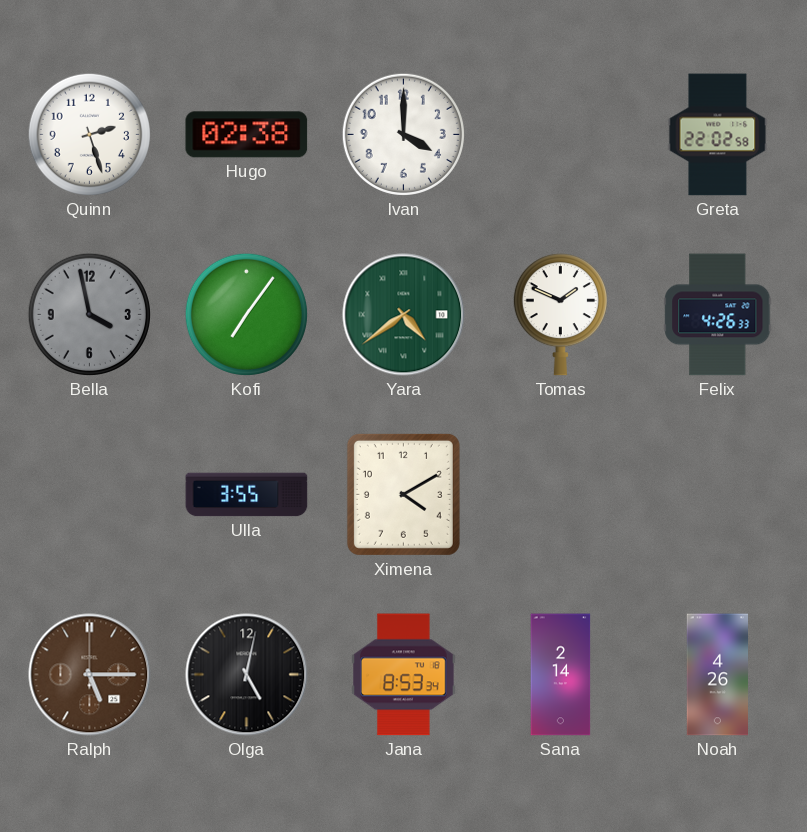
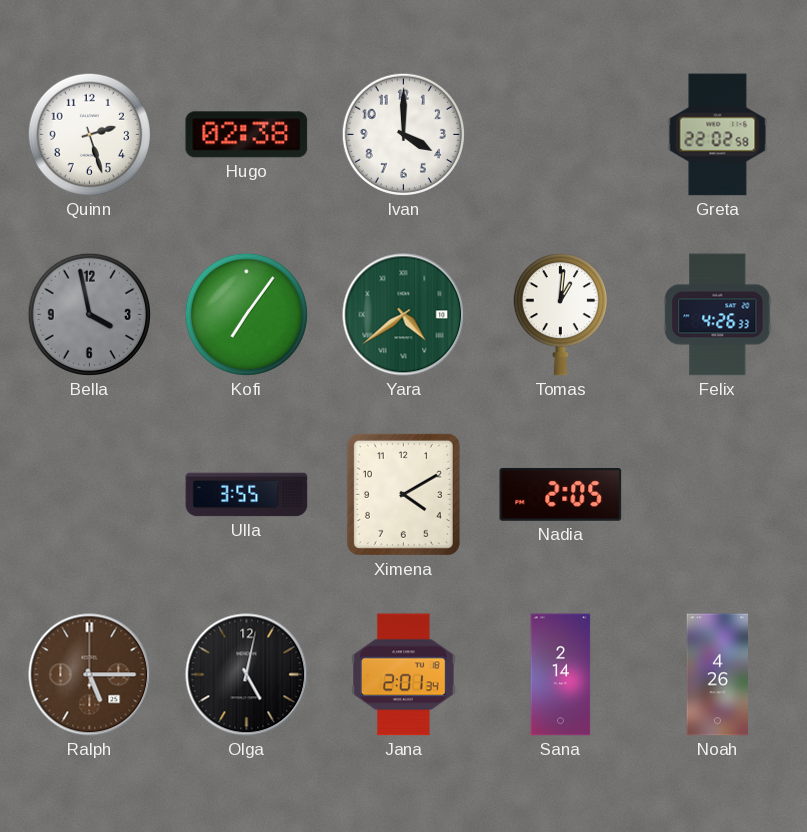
Tomas: 1:49 -> 1:01
Nadia: none -> 2:05
Jana: 8:53 -> 2:01
